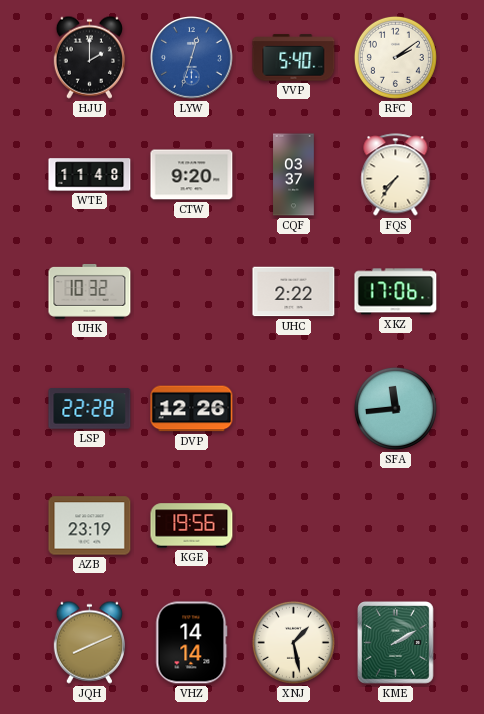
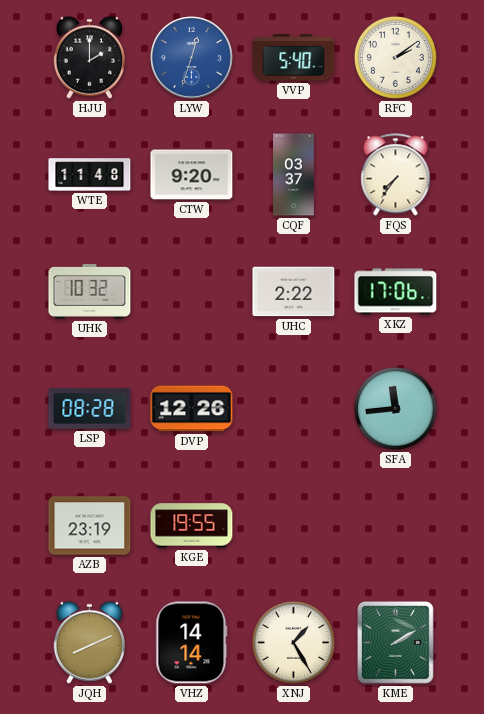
LSP: 22:28 -> 08:28
KGE: 19:56 -> 19:55
XNJ: 1:28 -> 1:25
